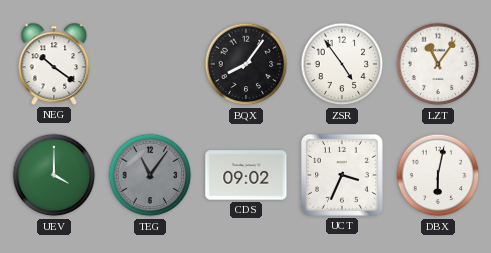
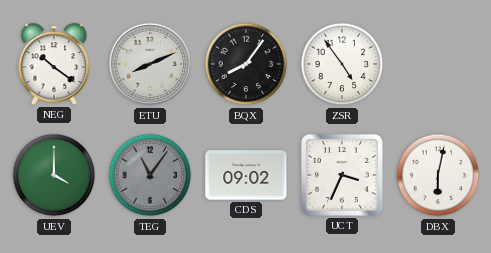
ETU: none -> 8:11
LZT: 11:06 -> none
